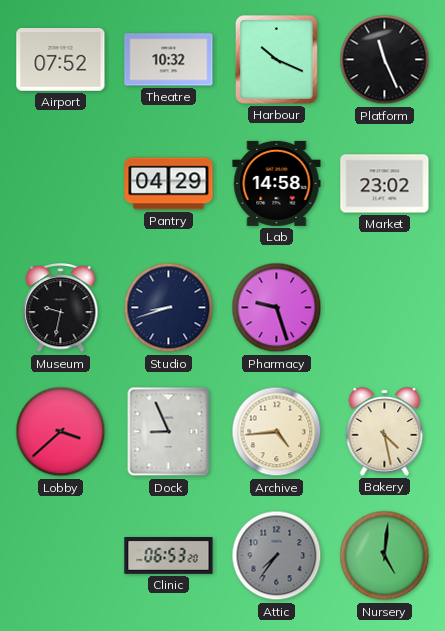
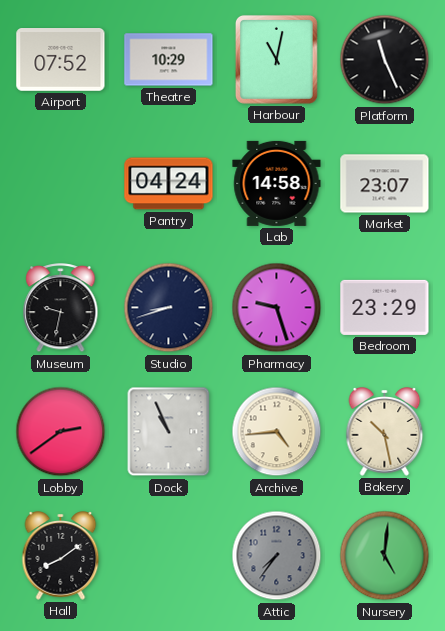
Theatre: 10:32 -> 10:29
Harbour: 10:19 -> 11:02
Pantry: 04:29 -> 04:24
Market: 23:02 -> 23:07
Bedroom: none -> 23:29
Lobby: 3:38 -> 2:39
Dock: 8:56 -> 10:56
Bakery: 4:28 -> 10:28
Hall: none -> 8:09
Clinic: 06:53 -> none
